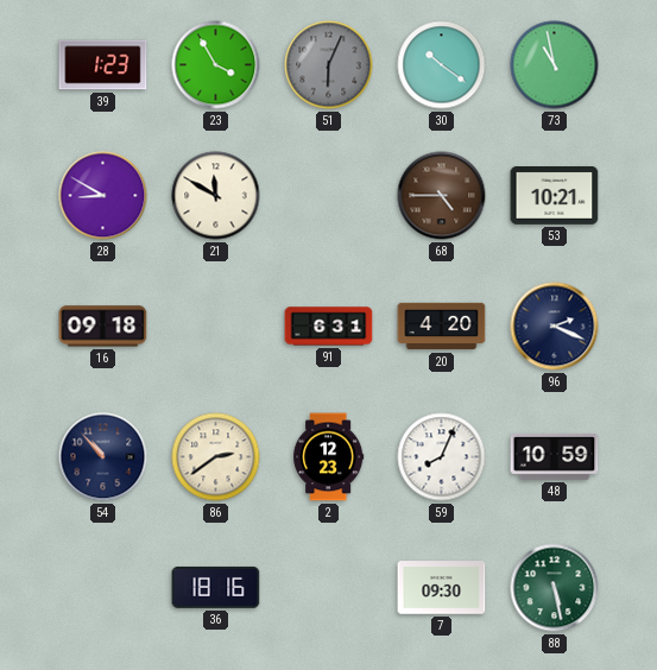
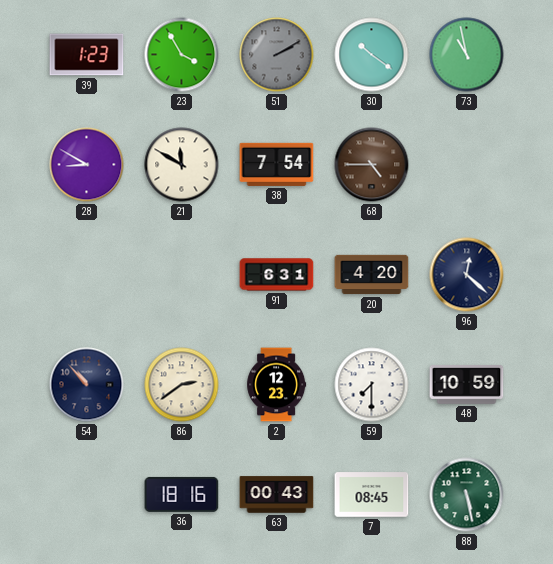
51: 6:04 -> 2:10
38: none -> 7:54
53: 10:21 -> none
16: 09:18 -> none
96: 2:19 -> 12:22
59: 8:04 -> 7:30
63: none -> 00:43
7: 09:30 -> 08:45
